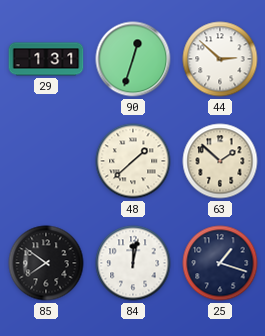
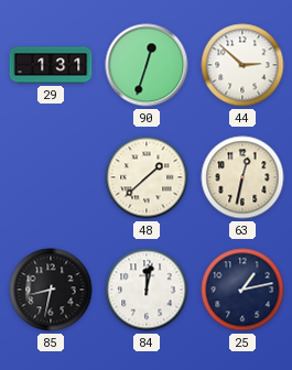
63: 1:52 -> 12:32
85: 7:51 -> 8:32
25: 1:18 -> 1:13
